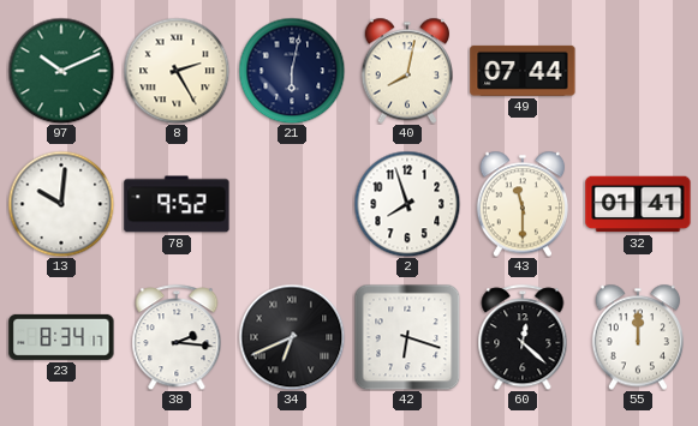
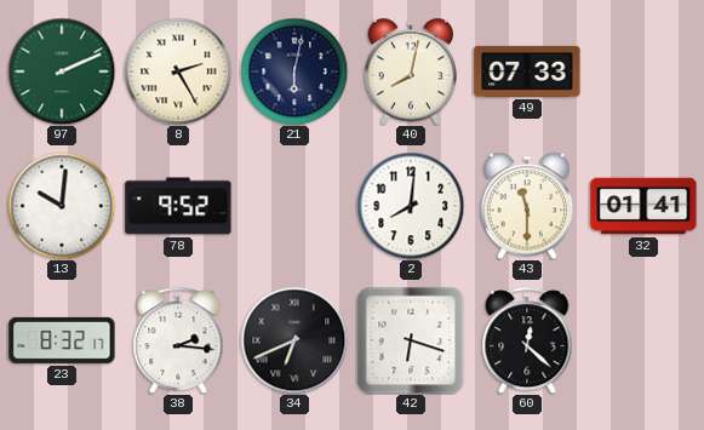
97: 10:11 -> 2:11
49: 07:44 -> 07:33
2: 7:57 -> 8:01
23: 8:34 -> 8:32
55: 12:00 -> none
